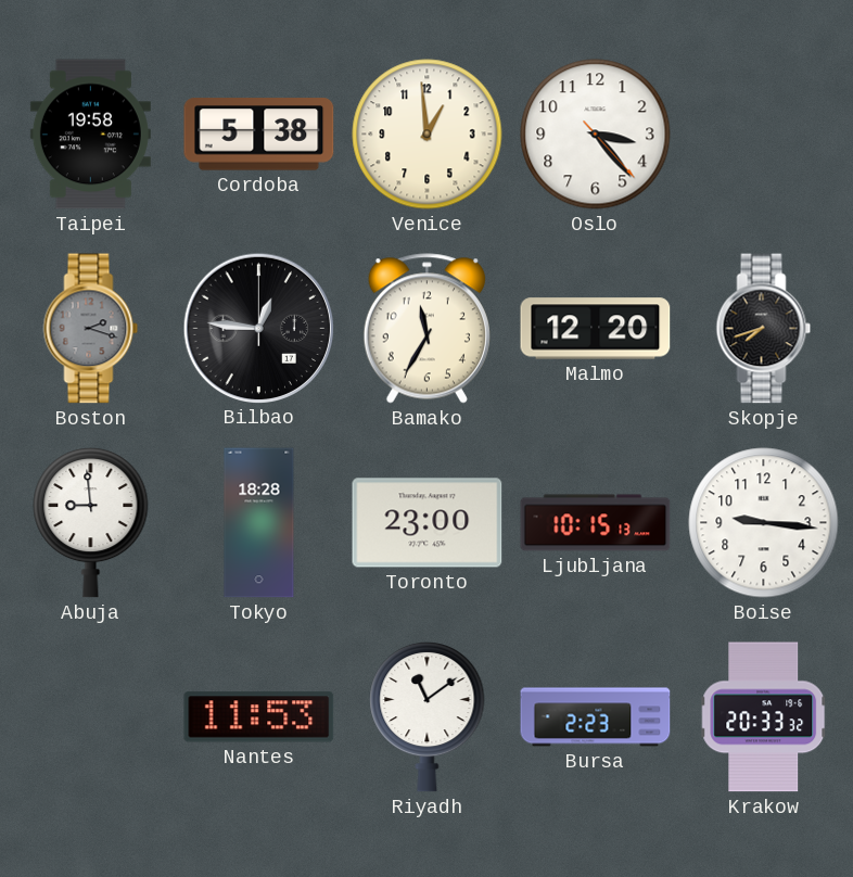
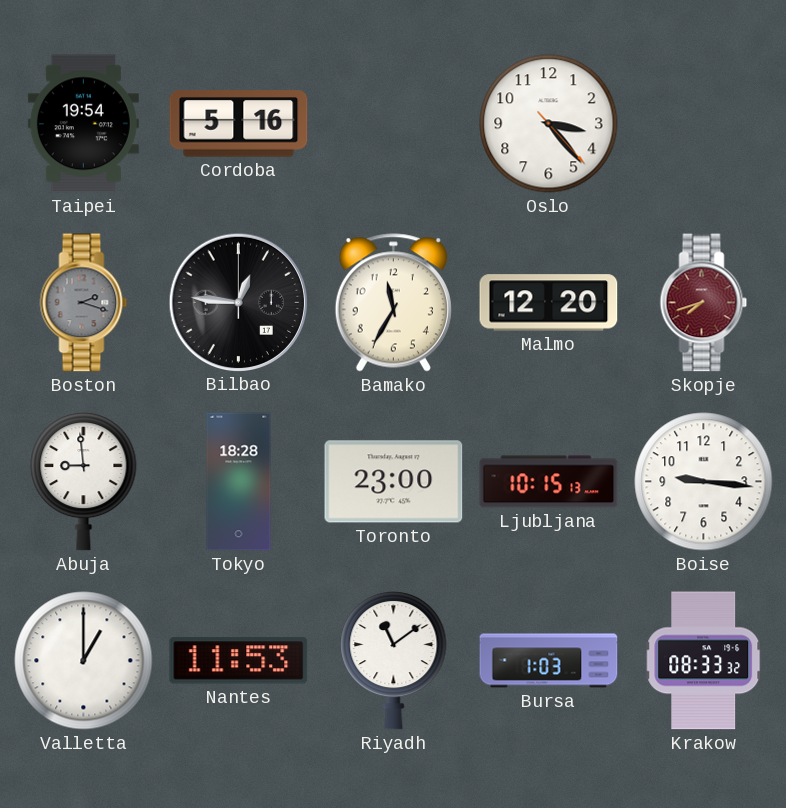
Taipei: 19:58 -> 19:54
Cordoba: 5:38 -> 5:16
Venice: 12:59 -> none
Skopje dial: black -> burgundy
Valletta: none -> 1:00
Bursa: 2:23 -> 1:03
Krakow: 20:33 -> 08:33
